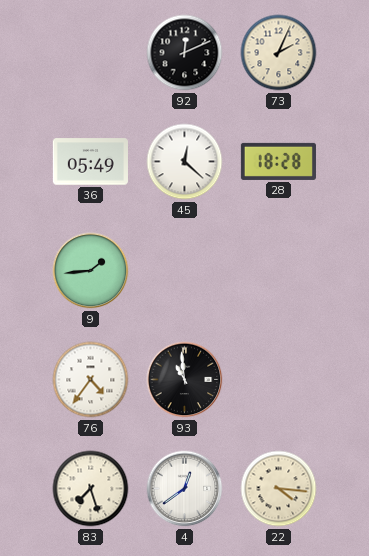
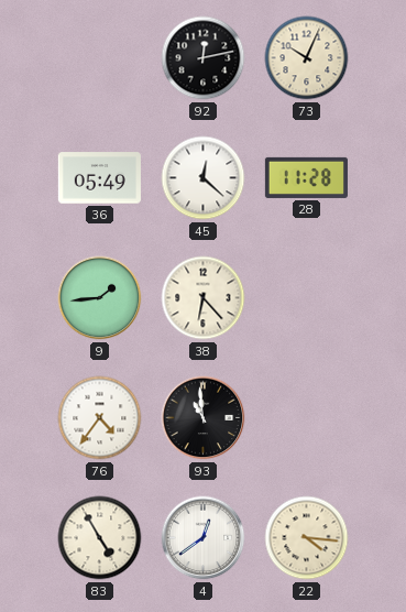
92: 12:11 -> 12:13
73: 2:04 -> 10:04
28: 18:28 -> 11:28
38: none -> 6:23
83: 7:27 -> 4:55
